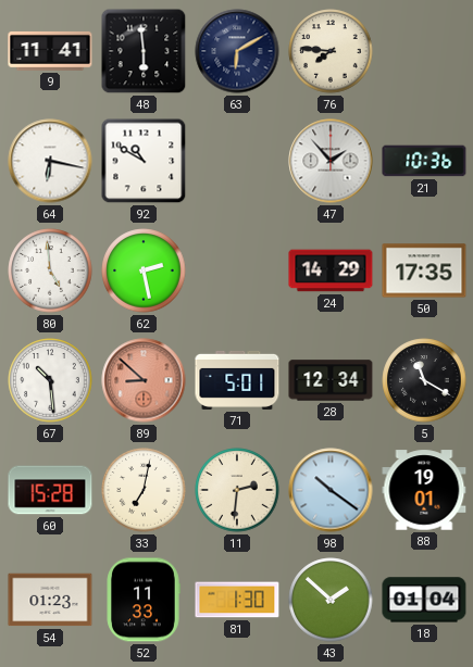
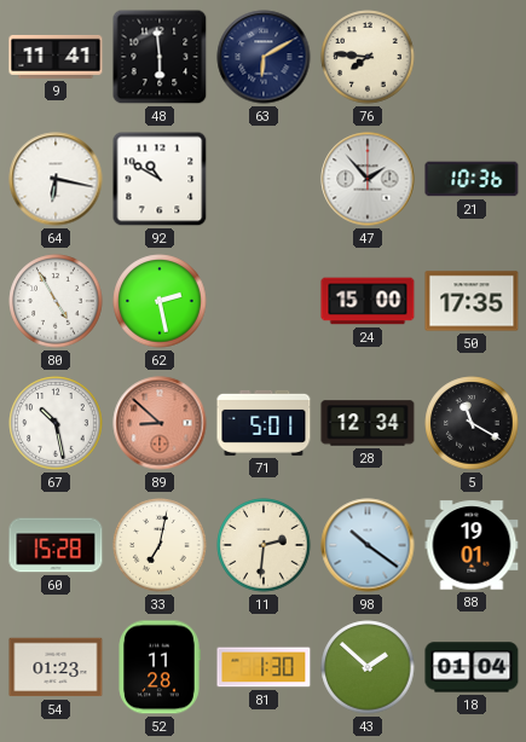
80: 4:59 -> 4:55
24: 14:29 -> 15:00
67: 10:29 -> 10:28
52: 11:33 -> 11:28
